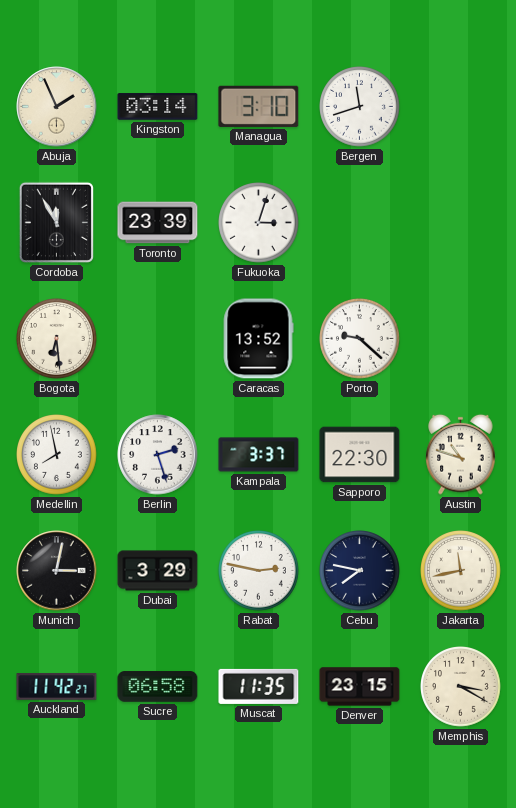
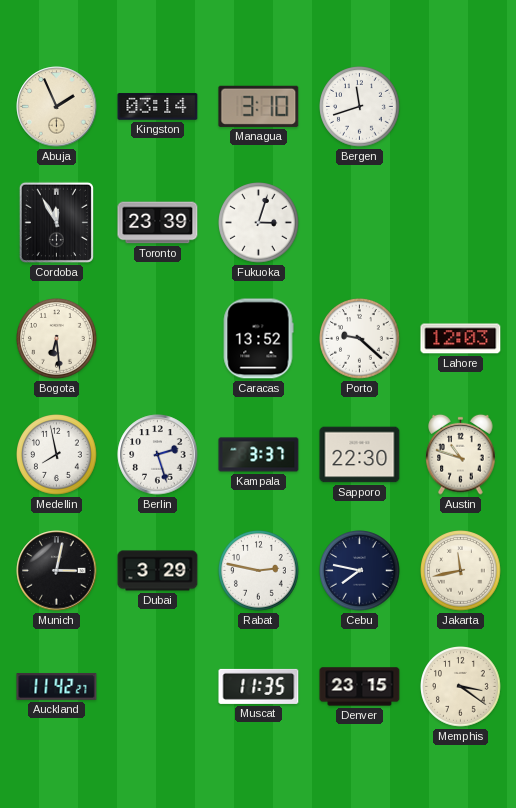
Lahore: none -> 12:03
Sucre: 06:58 -> none
Memphis: 3:20 -> 3:21
